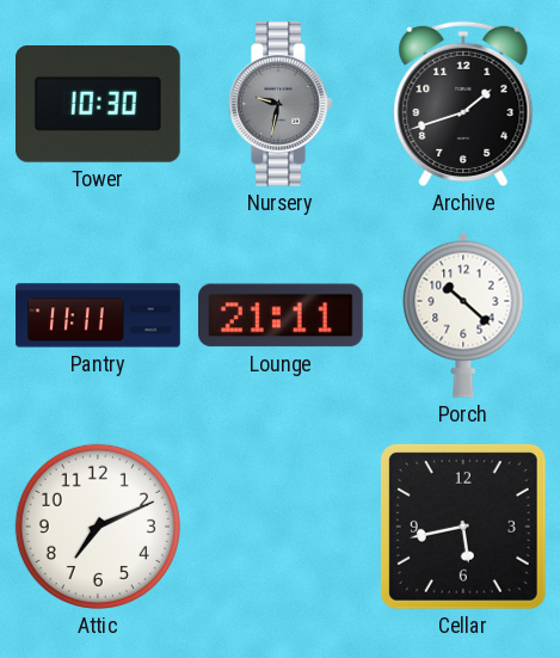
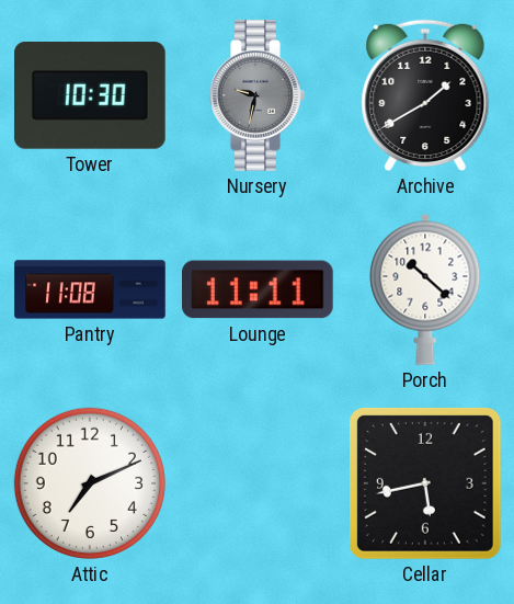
Archive: 1:42 -> 1:40
Pantry: 11:11 -> 11:08
Lounge: 21:11 -> 11:11
